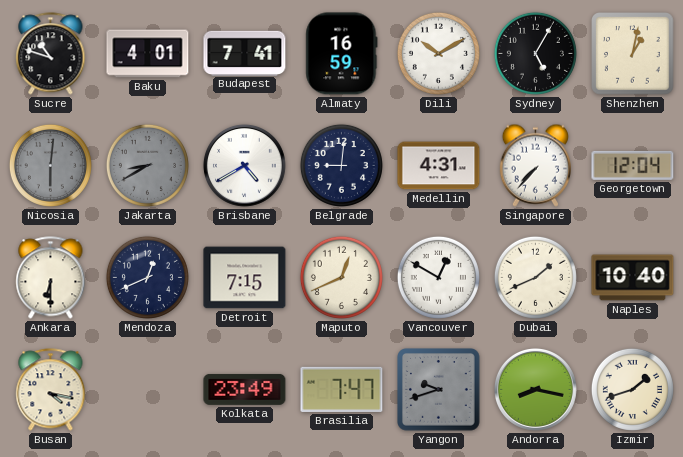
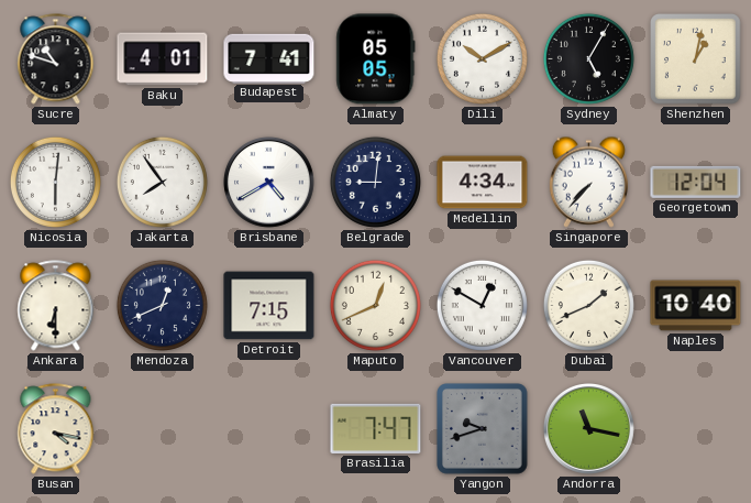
Almaty: 16:59 -> 05:05
Nicosia dial: grey -> white
Jakarta: 8:40 -> 7:54
Jakarta dial: grey -> white
Medellin: 4:31 -> 4:34
Kolkata: 23:49 -> none
Andorra: 8:17 -> 11:17
Izmir: 1:42 -> none
